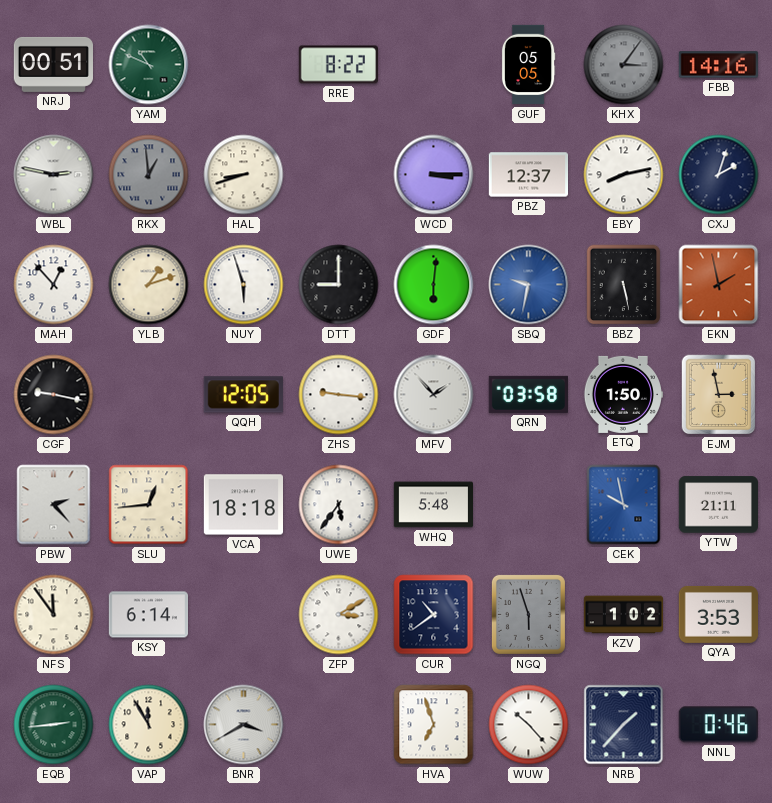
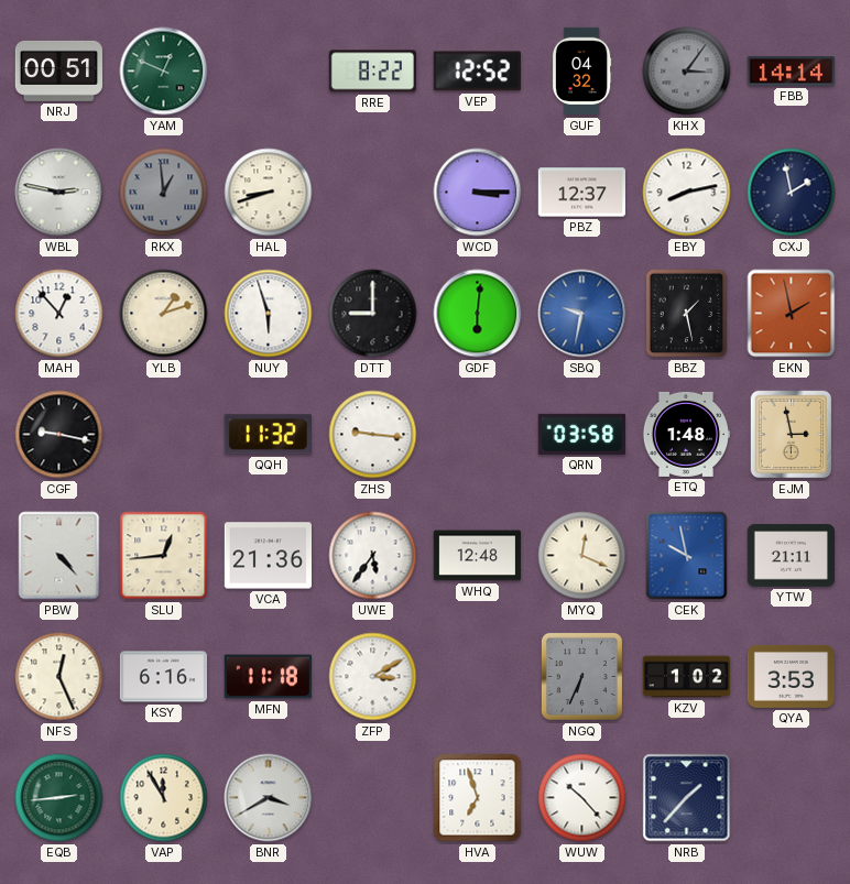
YAM: 10:49 -> 12:49
VEP: none -> 12:52
GUF: 05:05 -> 04:32
FBB: 14:16 -> 14:14
CXJ: 2:03 -> 1:58
BBZ: 5:28 -> 1:28
QQH: 12:05 -> 11:32
MFV: 1:53 -> none
ETQ: 1:50 -> 1:48
PBW: 2:23 -> 4:23
VCA: 18:18 -> 21:36
WHQ: 5:48 -> 12:48
MYQ: none -> 12:19
NFS: 11:54 -> 12:26
KSY: 6:14 -> 6:16
MFN: none -> 11:18
CUR: 10:39 -> none
NGQ: 5:57 -> 6:34
NNL: 0:46 -> none
